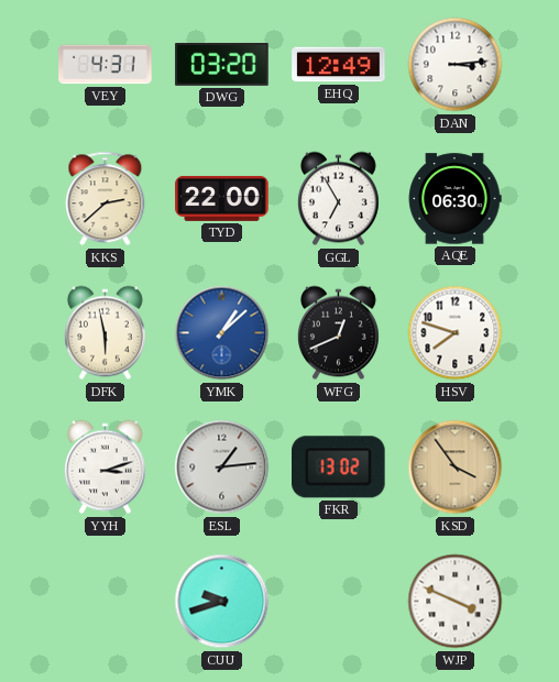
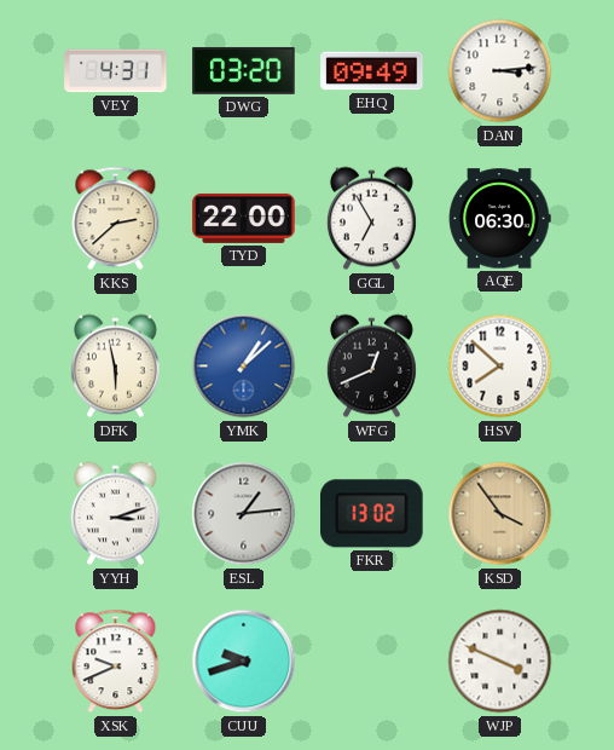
EHQ: 12:49 -> 09:49
HSV: 7:48 -> 7:52
XSK: none -> 9:41
